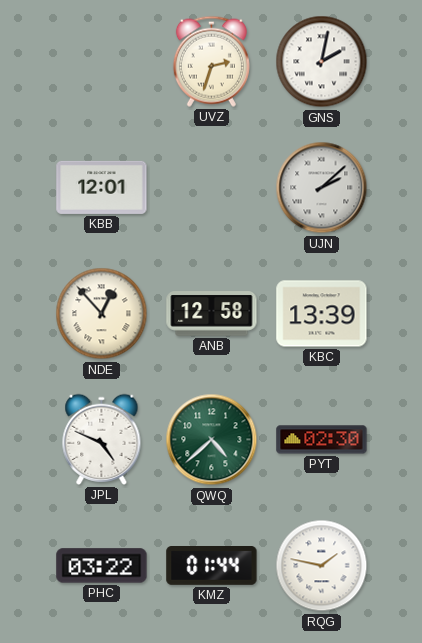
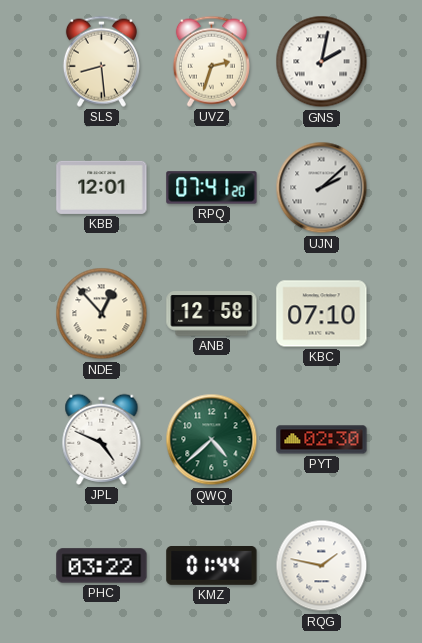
SLS: none -> 8:29
RPQ: none -> 07:41
KBC: 13:39 -> 07:10
